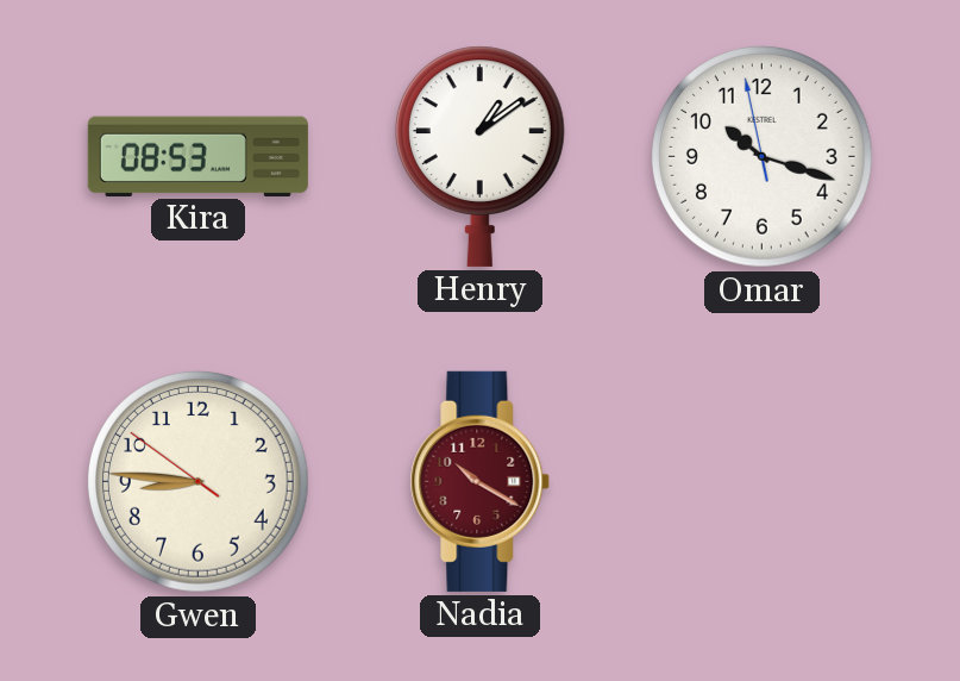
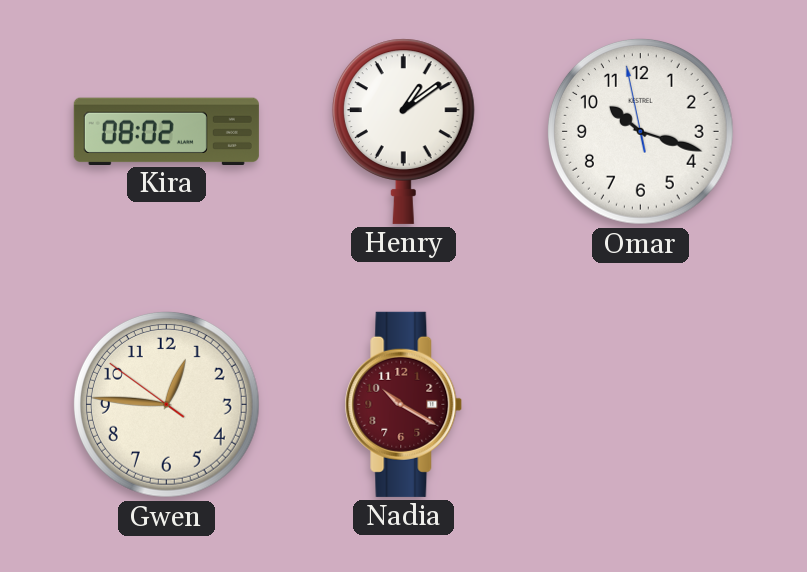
Kira: 08:53 -> 08:02
Gwen: 8:45 -> 12:45
